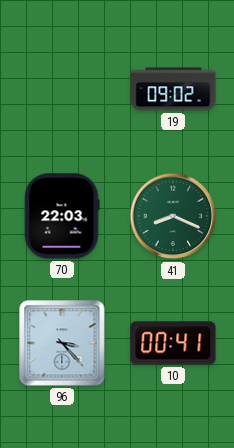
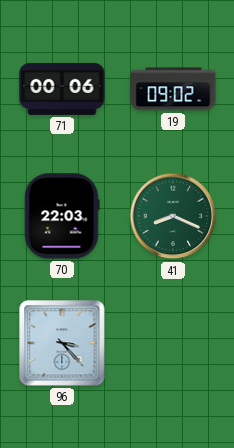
71: none -> 00:06
10: 00:41 -> none
